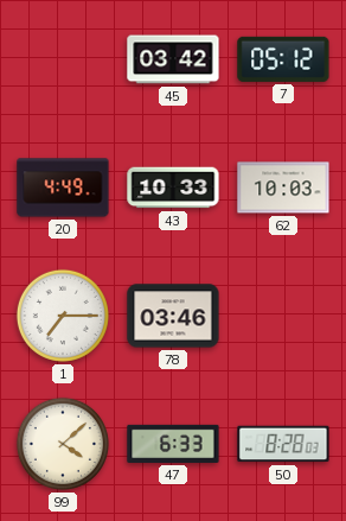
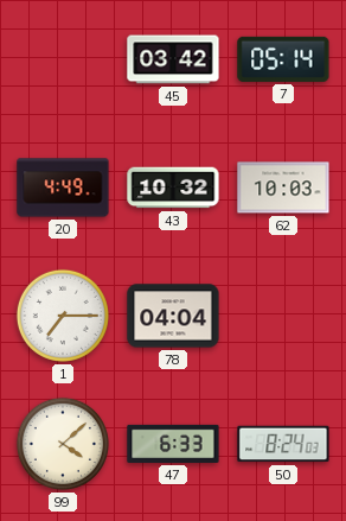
7: 05:12 -> 05:14
43: 10:33 -> 10:32
78: 03:46 -> 04:04
50: 8:28 -> 8:24
